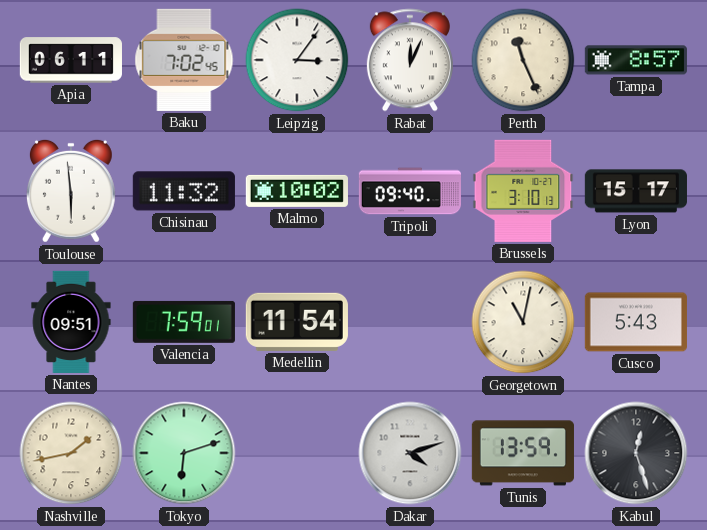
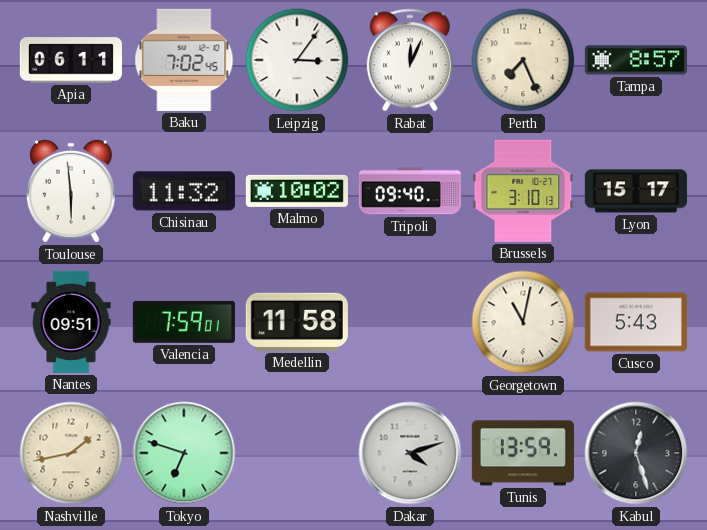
Perth: 11:26 -> 7:26
Medellin: 11:54 -> 11:58
Tokyo: 6:12 -> 6:48
